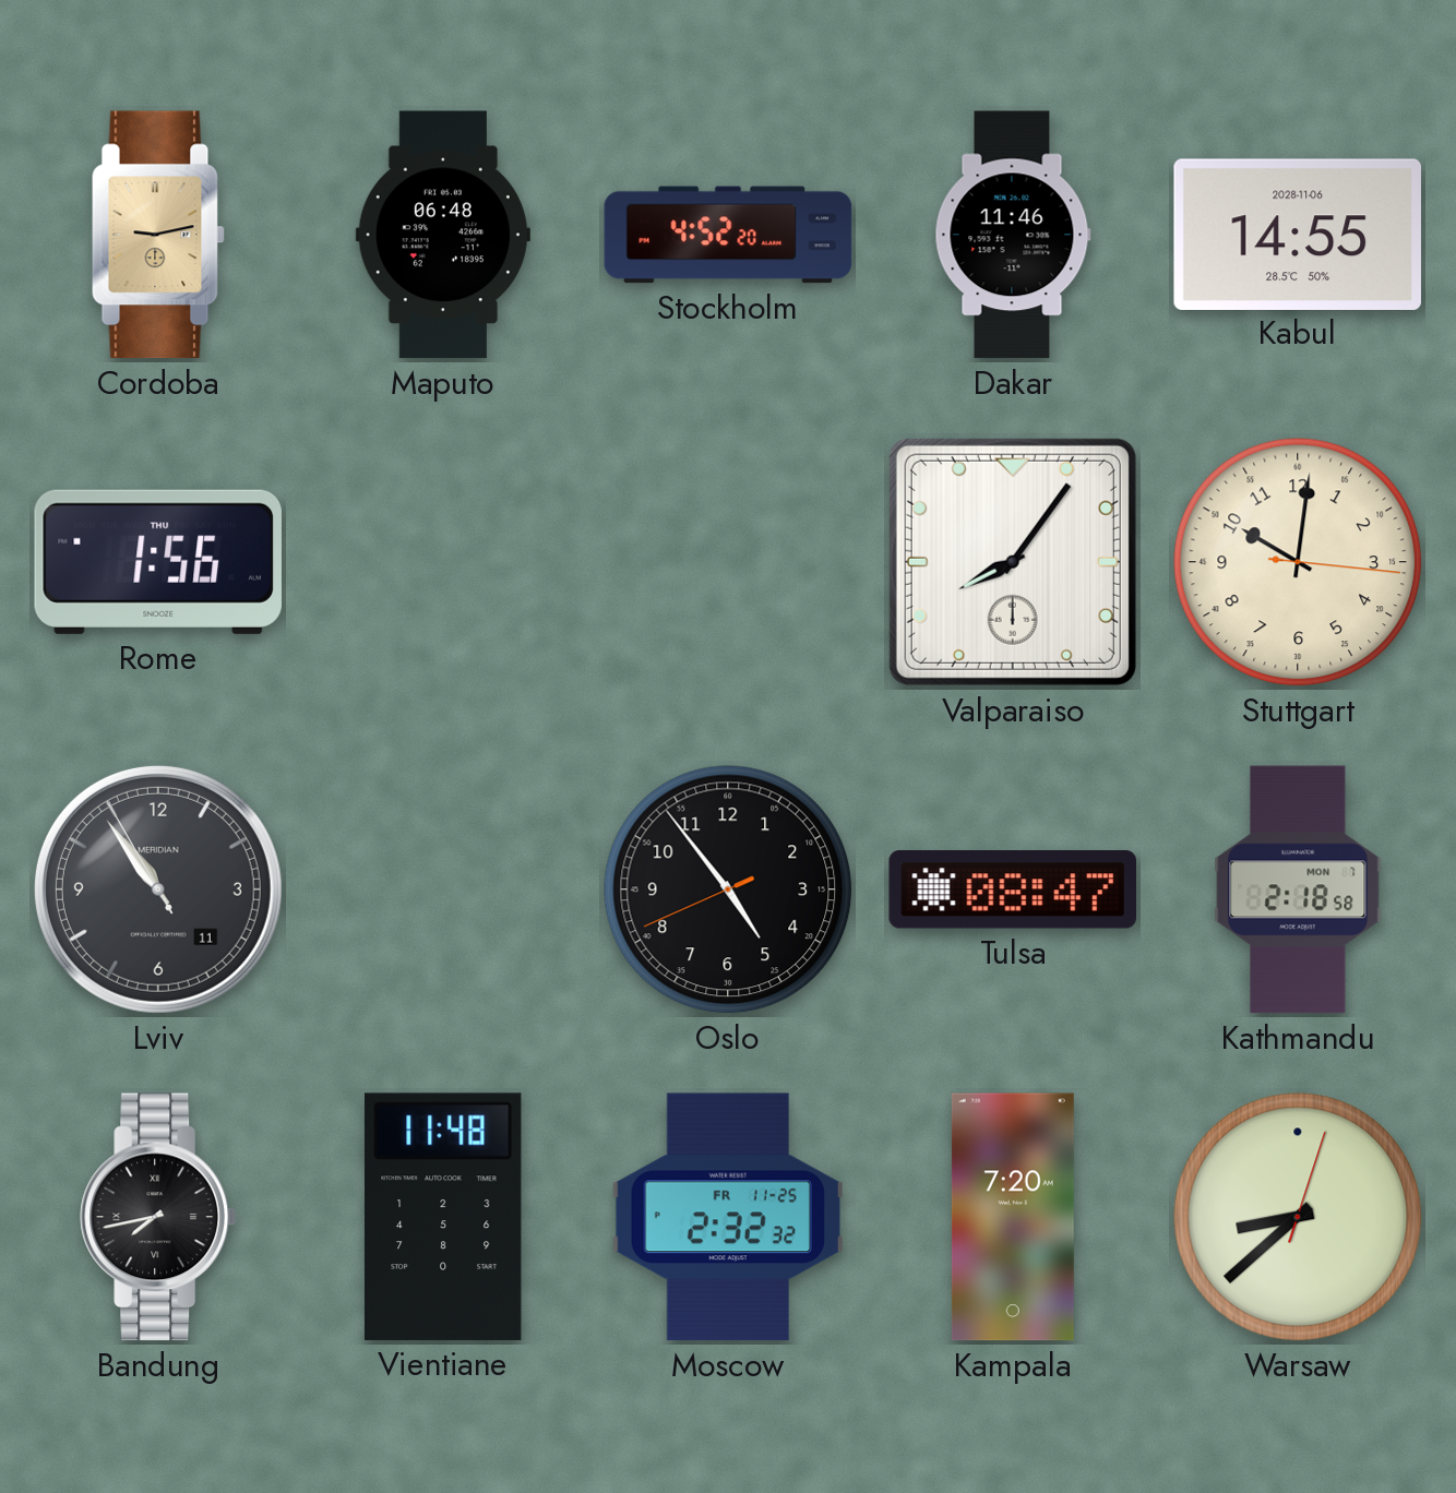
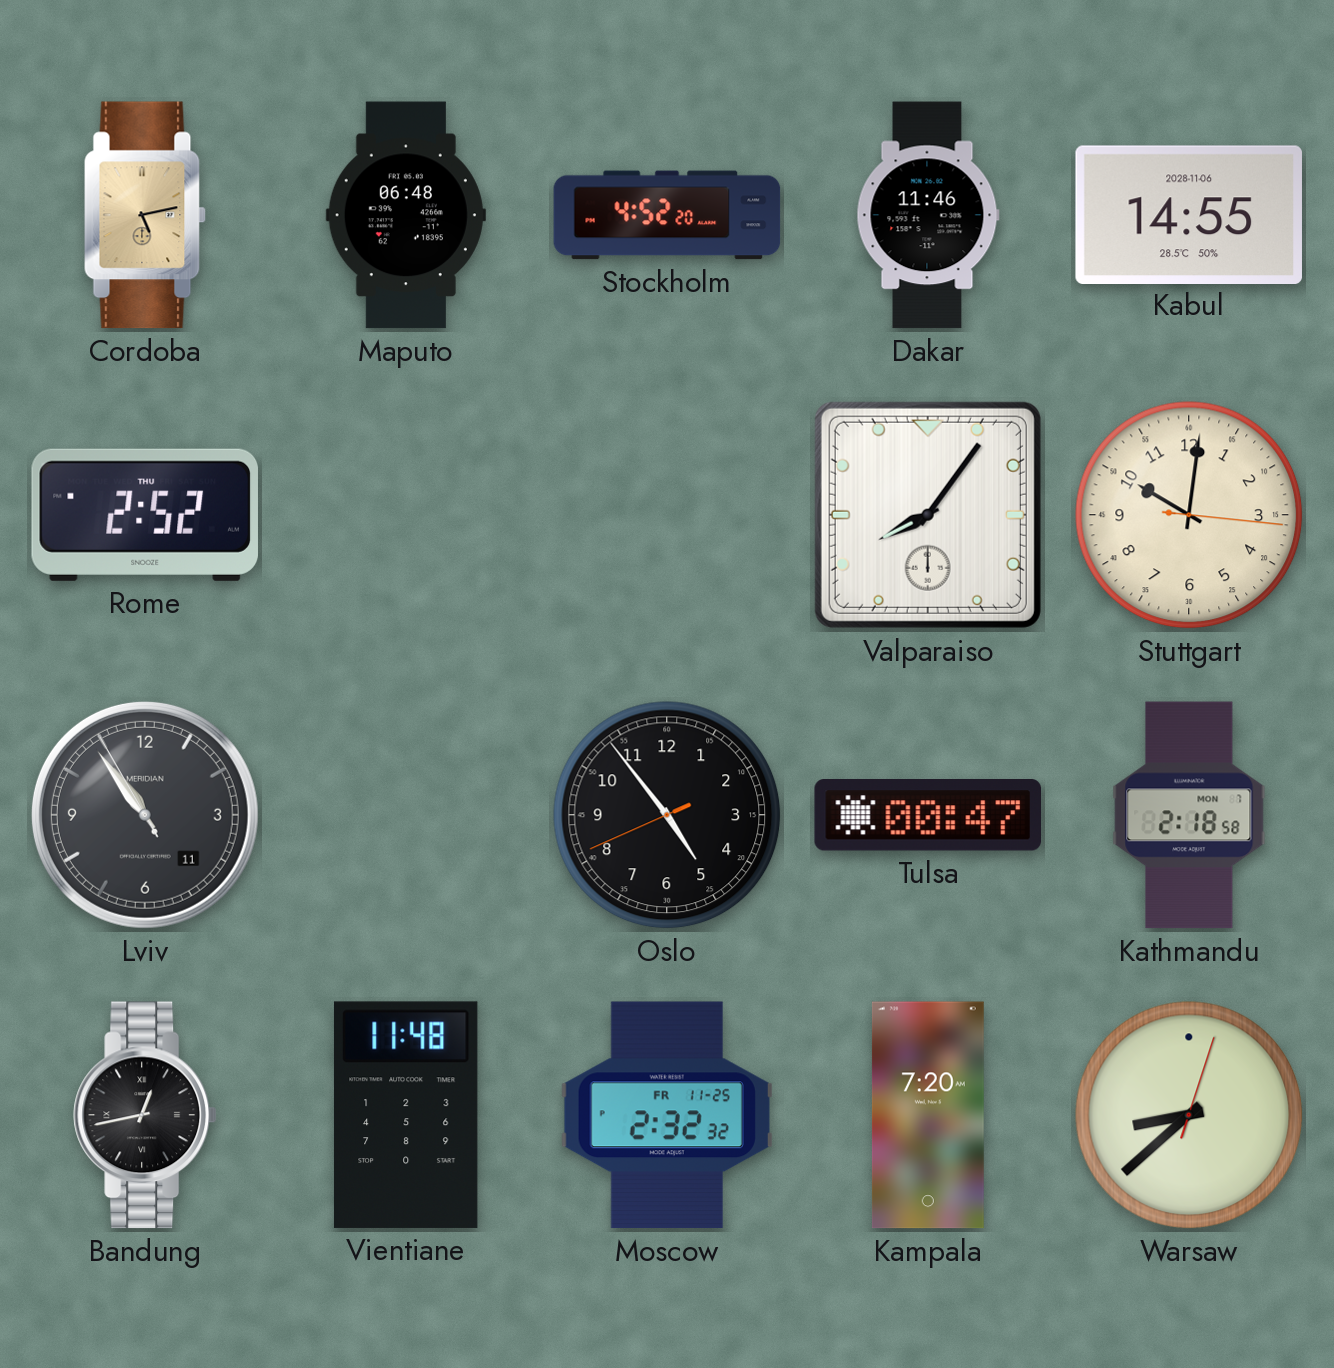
Cordoba: 9:13 -> 5:13
Rome: 1:56 -> 2:52
Tulsa: 08:47 -> 00:47
Bandung: 7:43 -> 12:43
